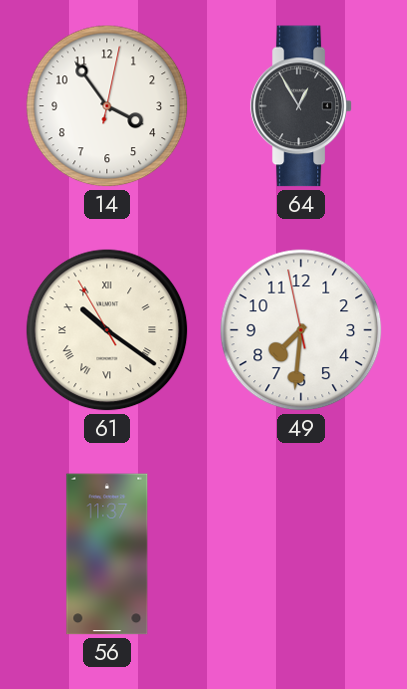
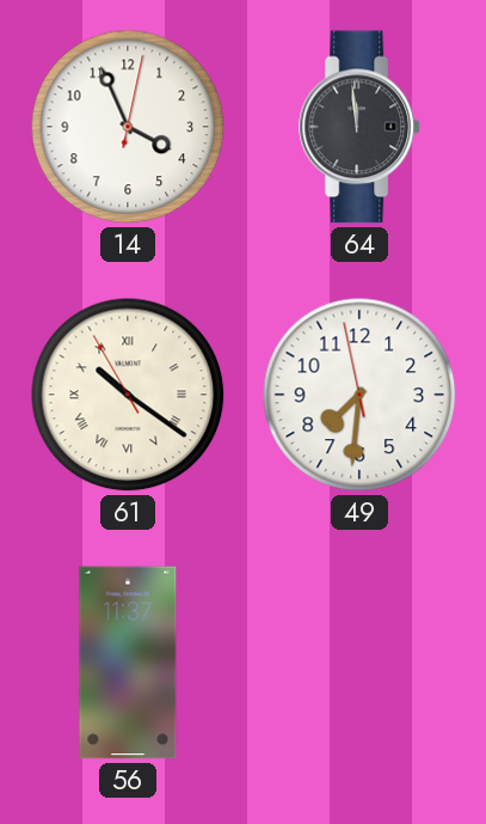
14: 3:54 -> 3:56
64: 12:55 -> 11:59
